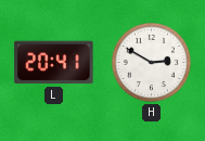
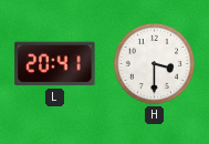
H: 2:50 -> 3:30
